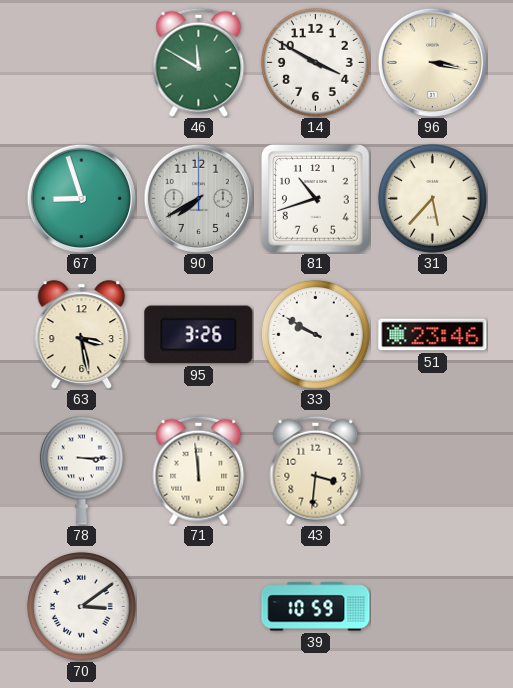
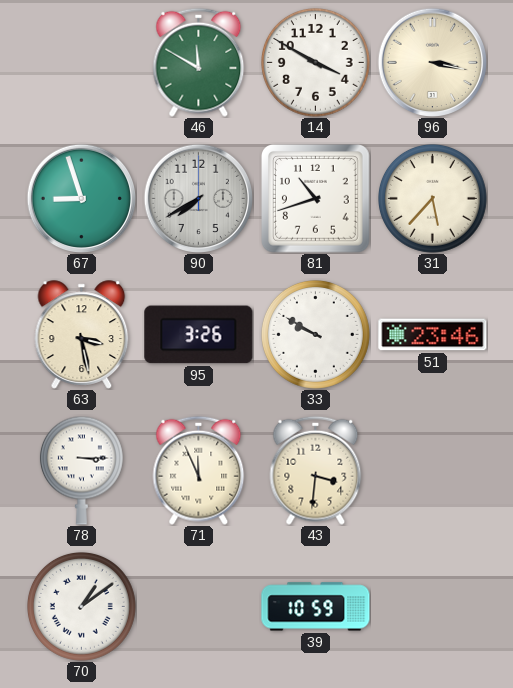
71: 11:59 -> 11:56
70: 3:09 -> 1:09
